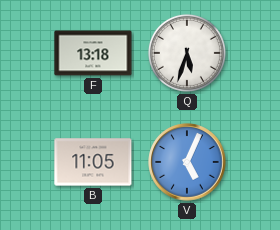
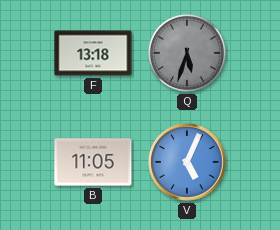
Q dial: white -> grey
